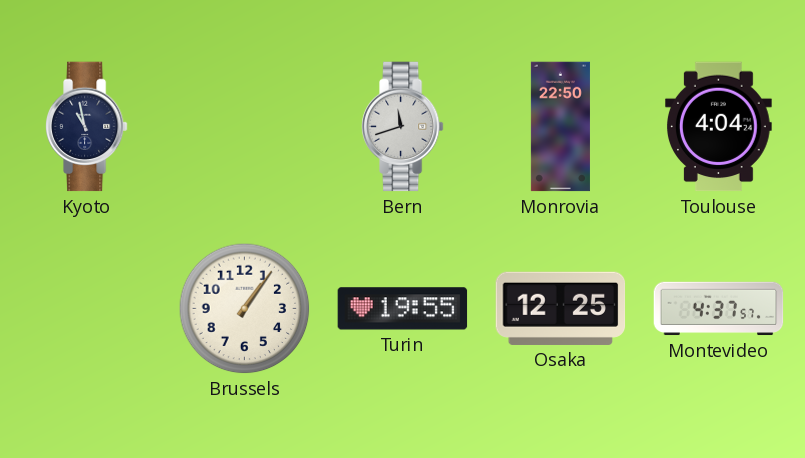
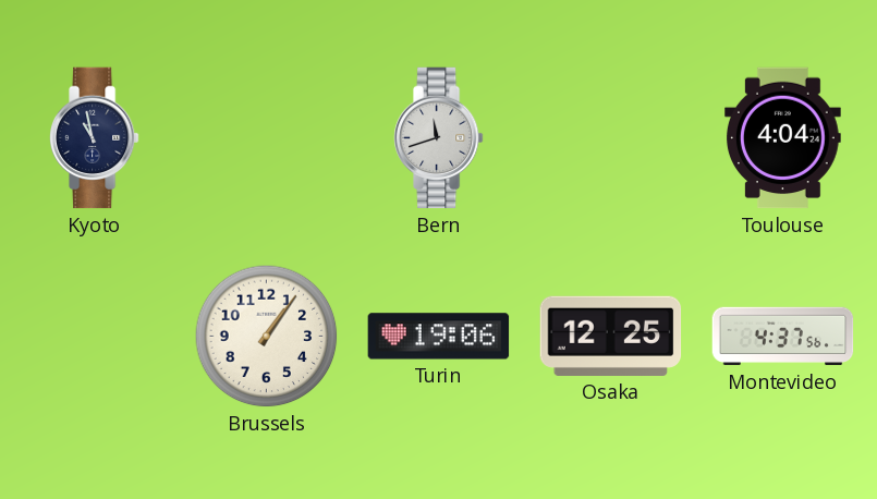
Monrovia: 22:50 -> none
Turin: 19:55 -> 19:06
Montevideo: 4:37:57 -> 4:37:56
